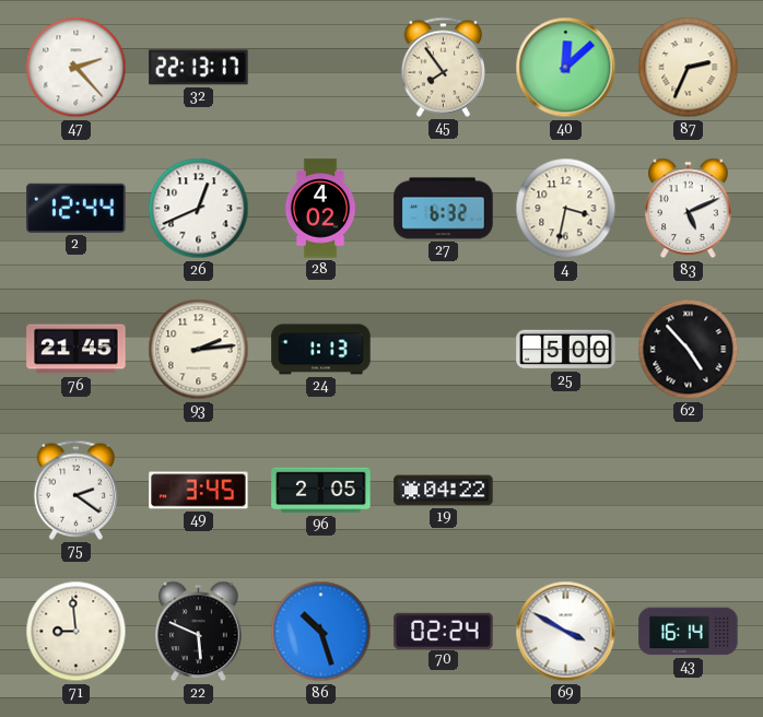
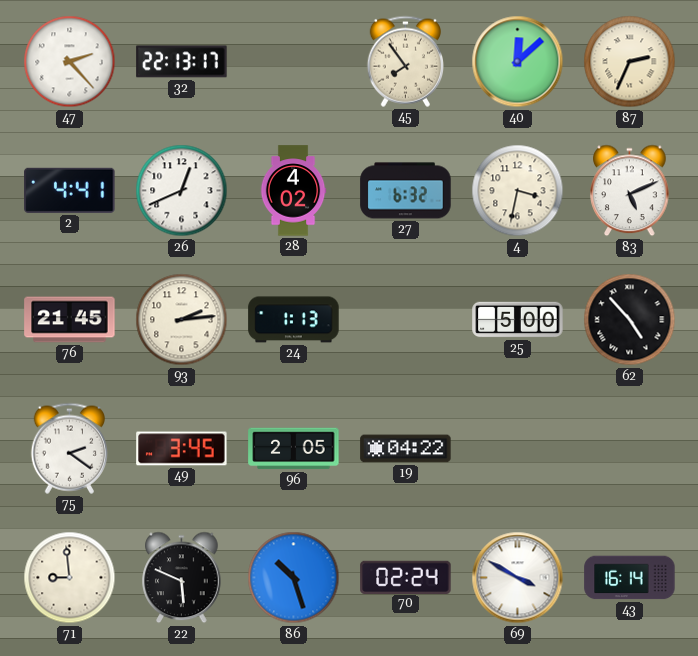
2: 12:44 -> 4:41
